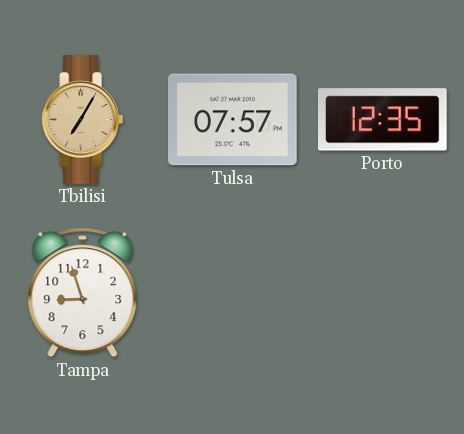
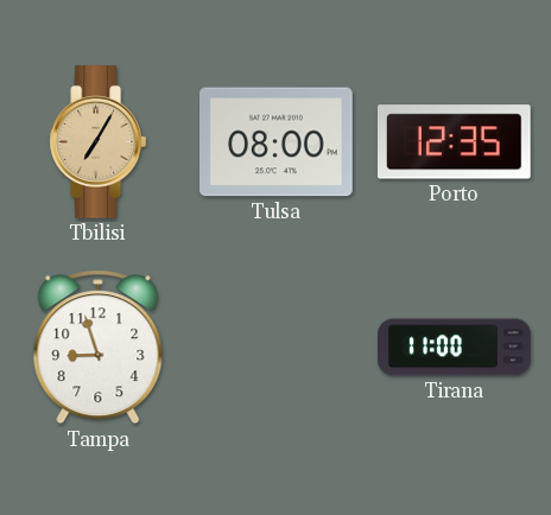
Tulsa: 07:57 -> 08:00
Tirana: none -> 11:00
